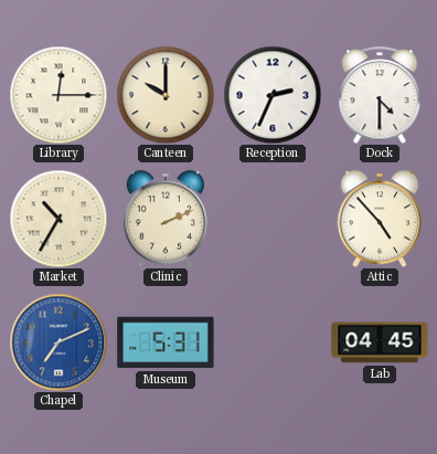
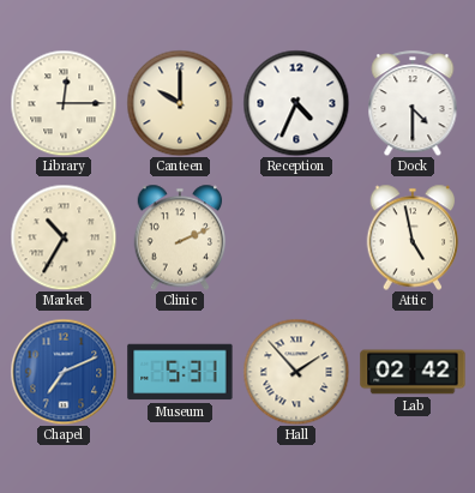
Reception: 2:34 -> 4:34
Attic: 4:53 -> 4:58
Hall: none -> 1:53
Lab: 04:45 -> 02:42
